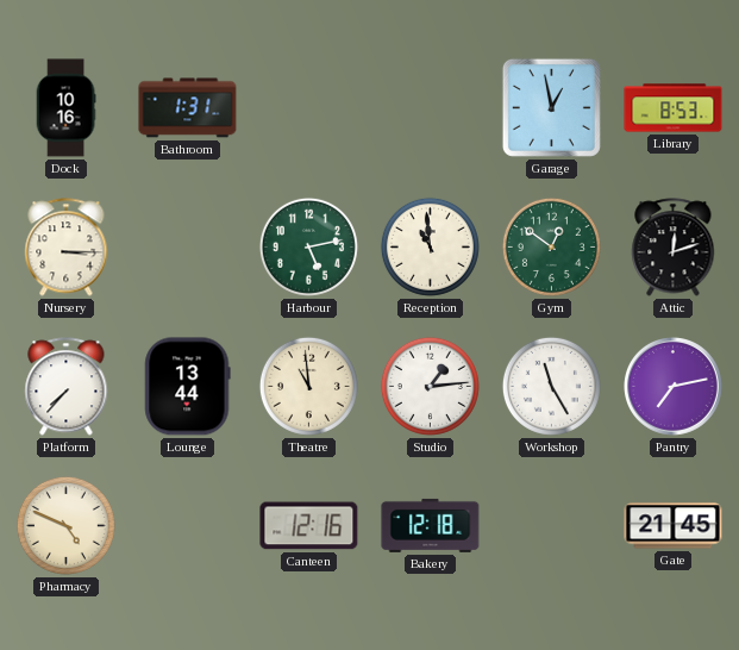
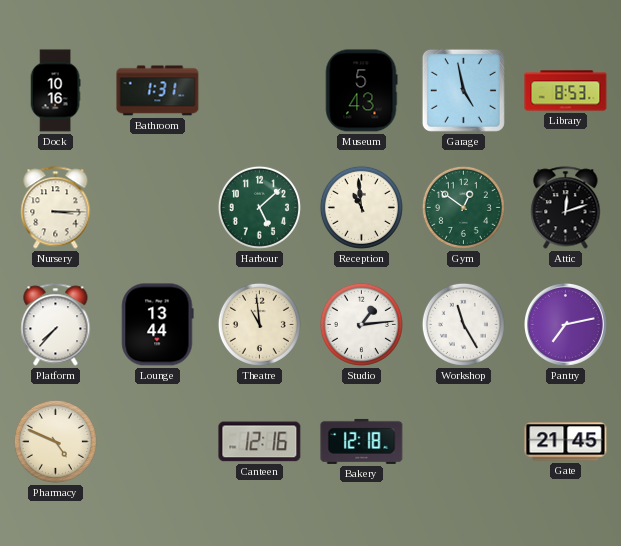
Museum: none -> 5:43
Garage: 12:58 -> 4:58
Harbour: 5:13 -> 5:08
